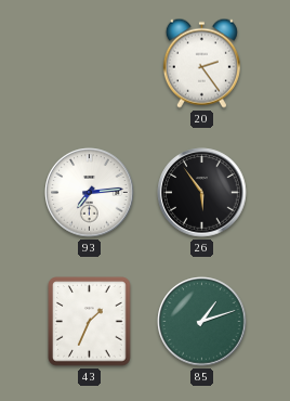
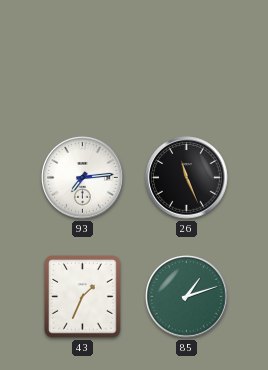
20: 2:24 -> none
26: 5:54 -> 11:26
